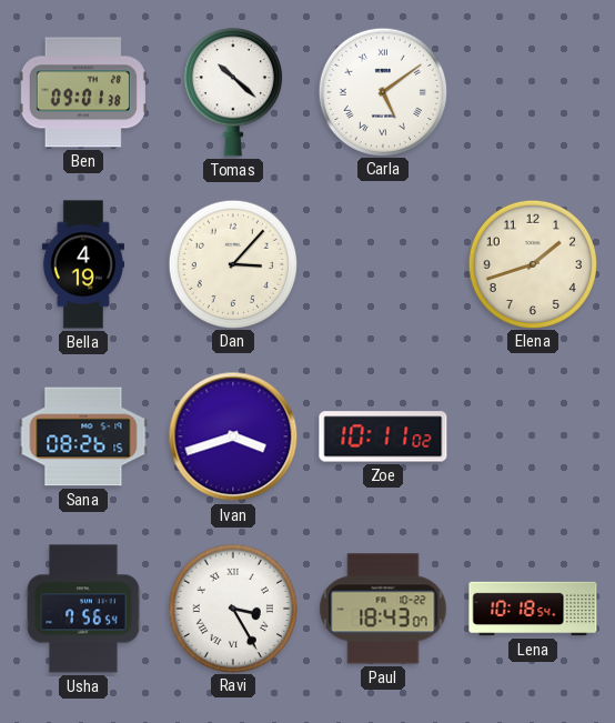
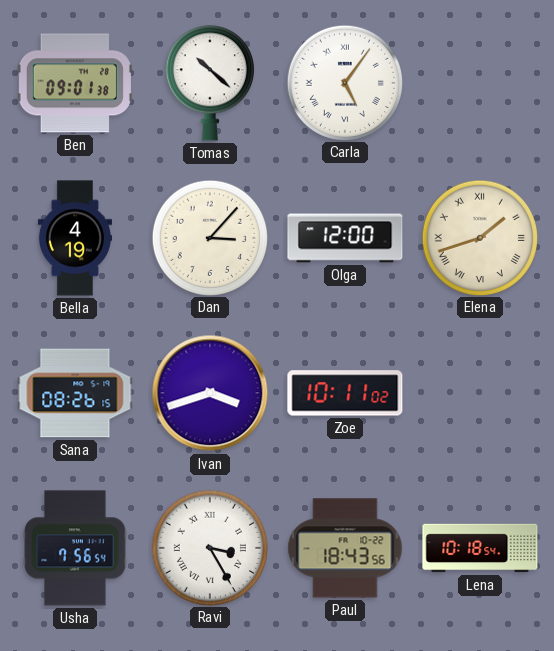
Carla: 5:09 -> 5:06
Olga: none -> 12:00
Elena numerals: Arabic -> Roman
Paul: 18:43:07 -> 18:43:56
